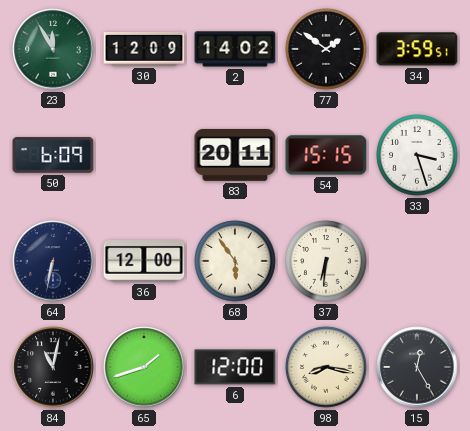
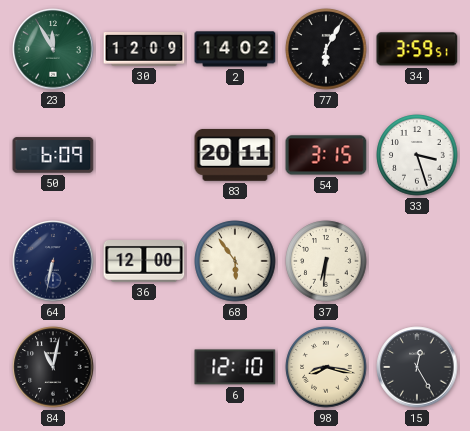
77: 1:51 -> 6:05
54: 15:15 -> 3:15
65: 1:42 -> none
6: 12:00 -> 12:10
